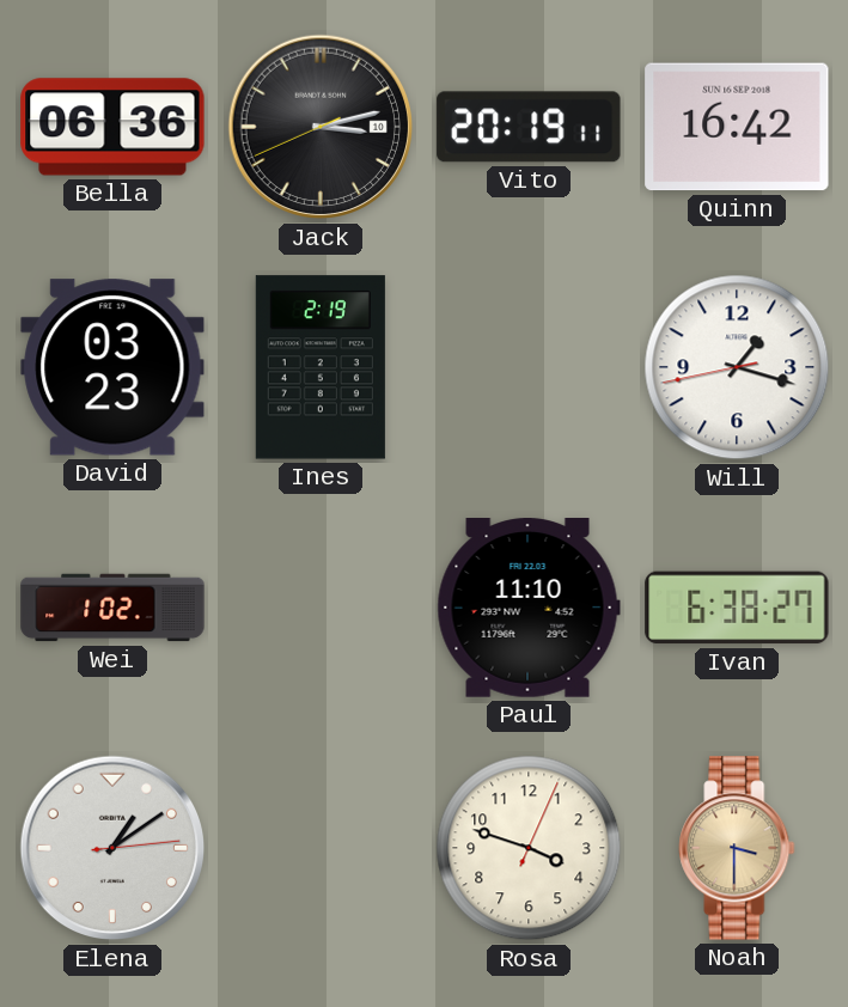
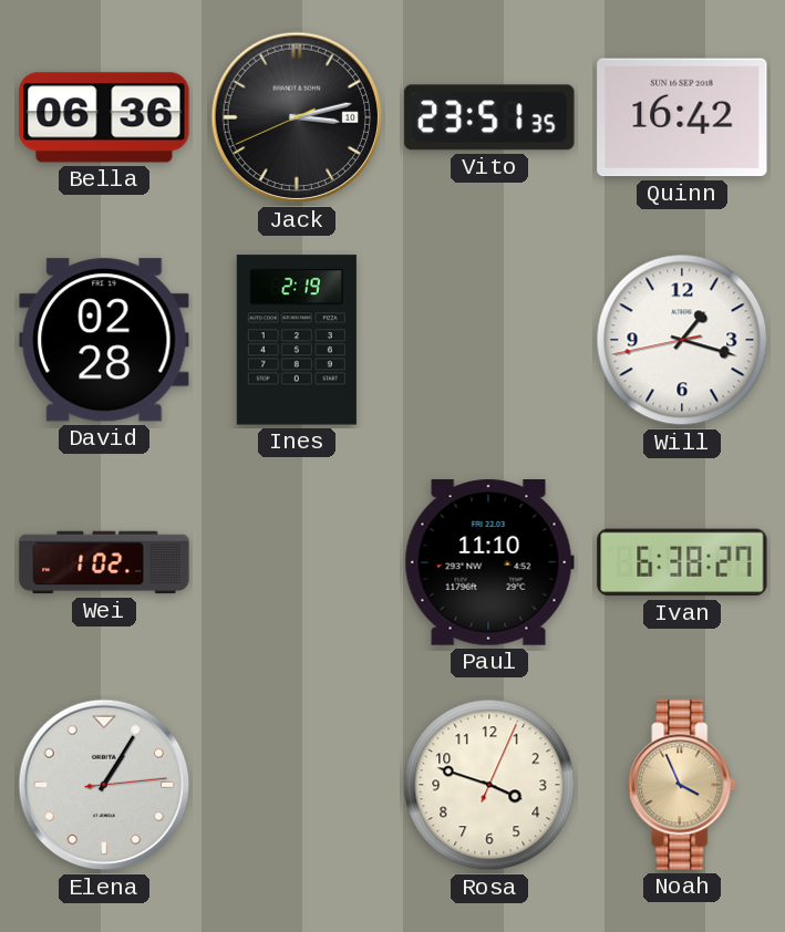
Vito: 20:19 -> 23:51
David: 03:23 -> 02:28
Elena: 1:09 -> 1:05
Noah: 3:30 -> 3:56
